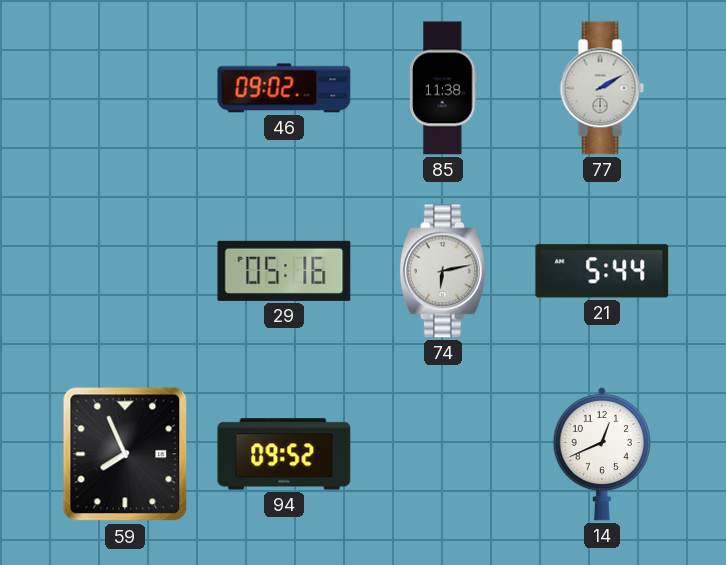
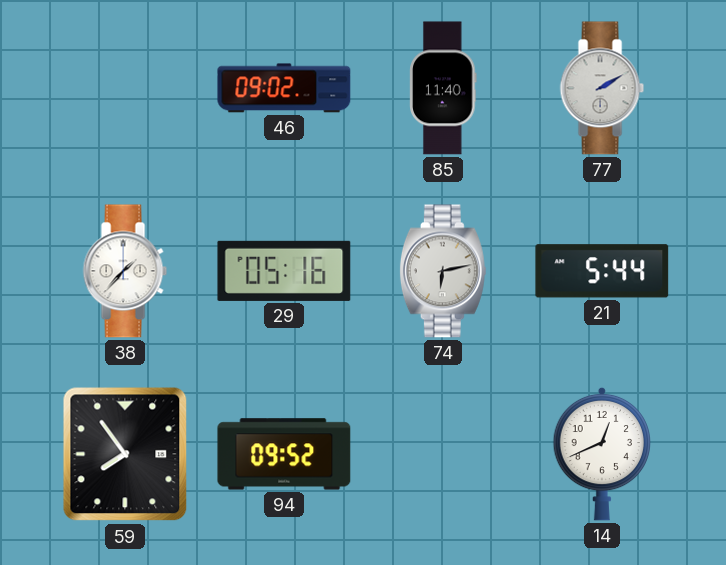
85: 11:38 -> 11:40
38: none -> 1:37
59: 7:56 -> 7:54
